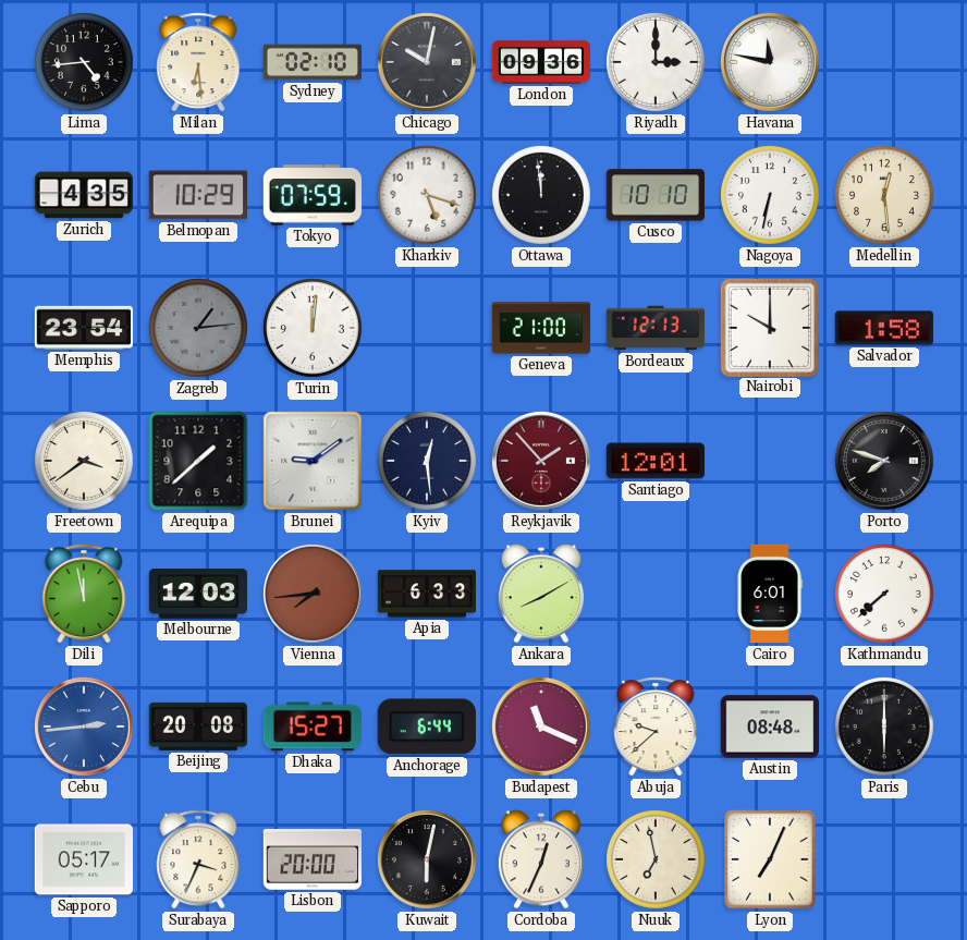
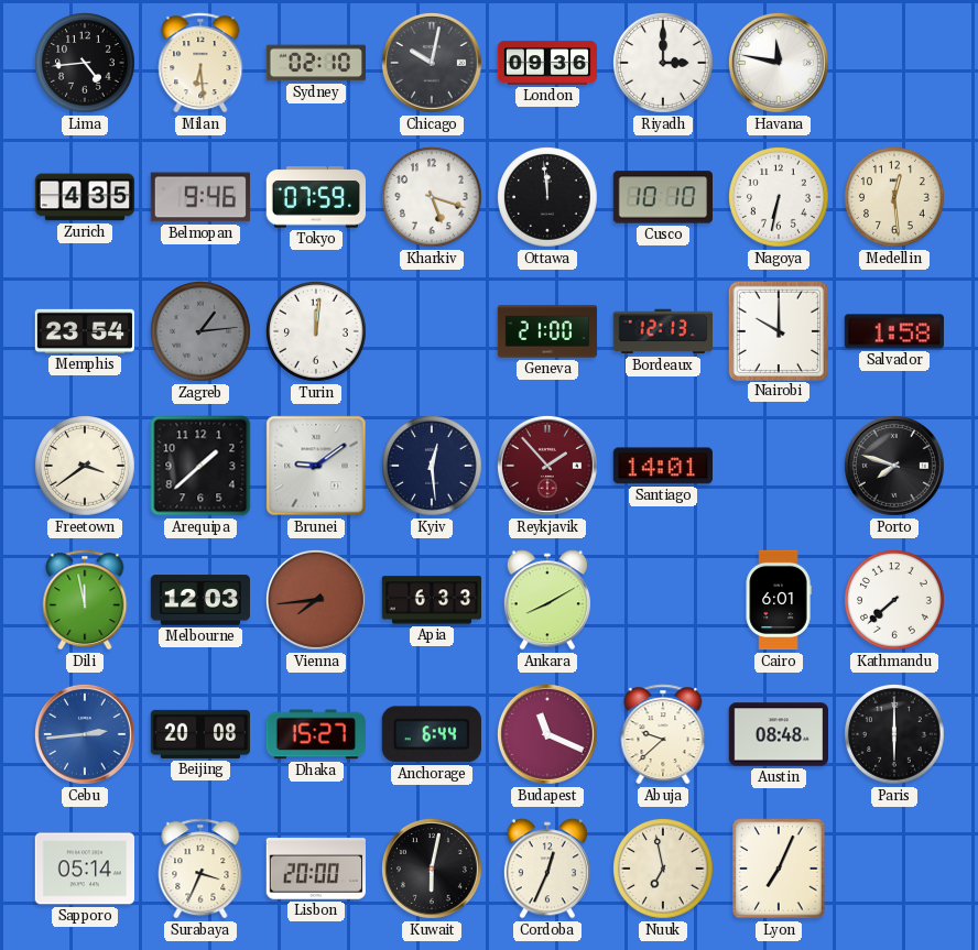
Belmopan: 10:29 -> 9:46
Santiago: 12:01 -> 14:01
Sapporo: 05:17 -> 05:14
